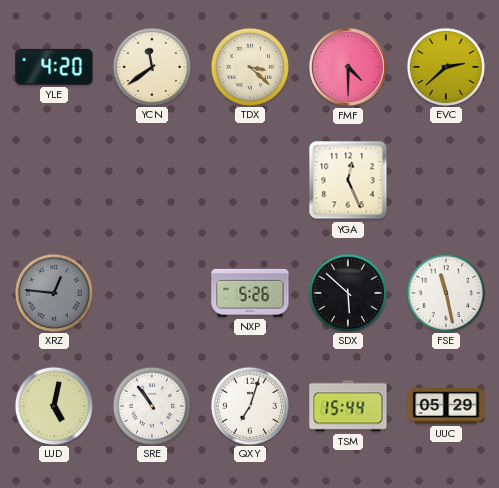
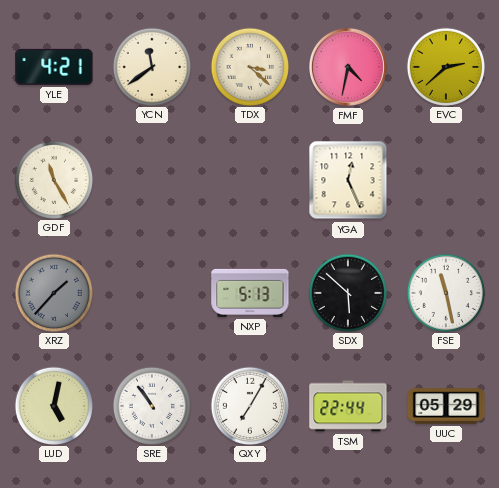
YLE: 4:20 -> 4:21
FMF: 4:30 -> 4:32
GDF: none -> 11:25
XRZ: 12:46 -> 1:37
NXP: 5:26 -> 5:13
QXY: 7:03 -> 7:05
TSM: 15:44 -> 22:44
